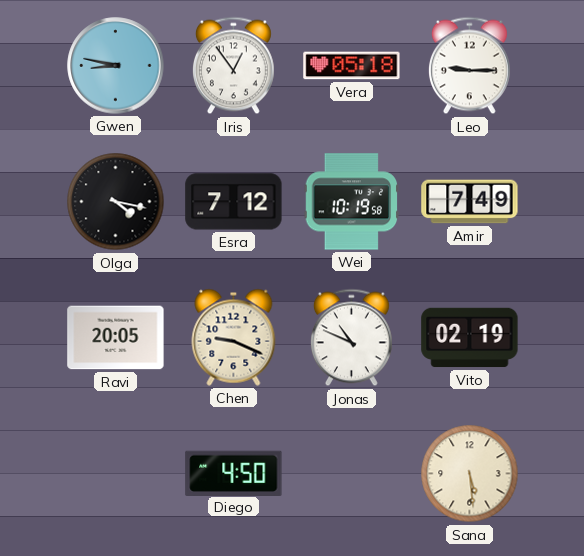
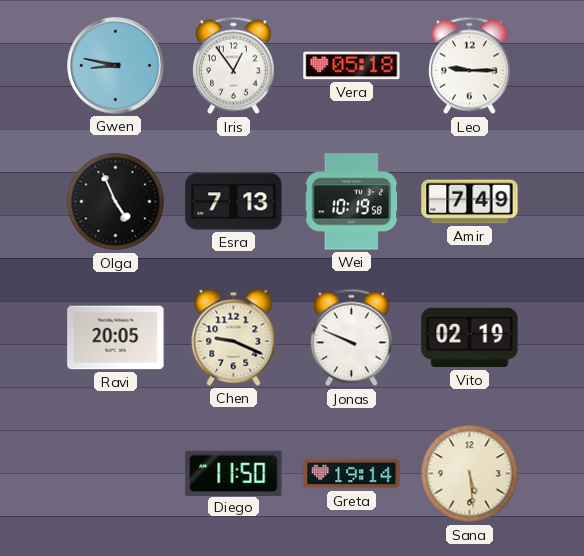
Olga: 4:17 -> 4:56
Esra: 7:12 -> 7:13
Jonas: 10:49 -> 9:49
Diego: 4:50 -> 11:50
Greta: none -> 19:14
